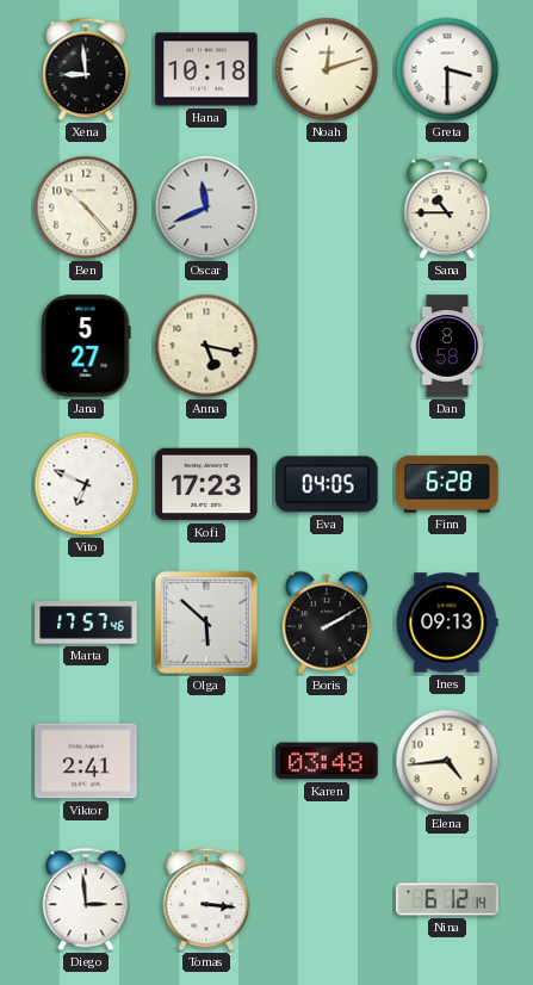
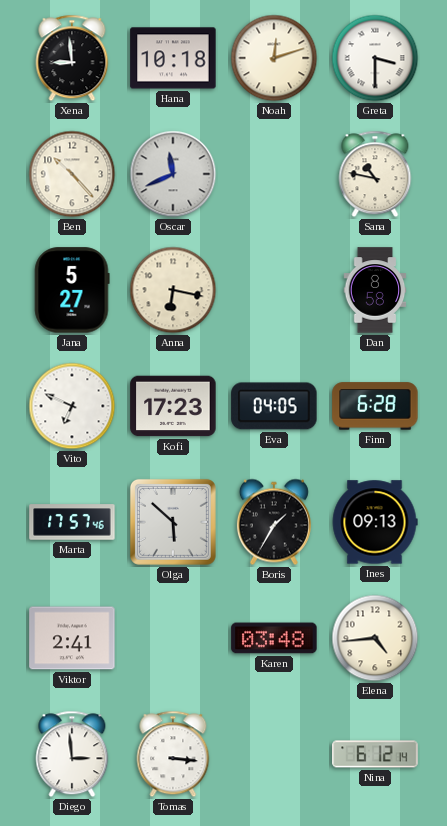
Sana: 10:45 -> 10:47
Anna: 5:17 -> 6:17
Boris: 2:10 -> 1:35
